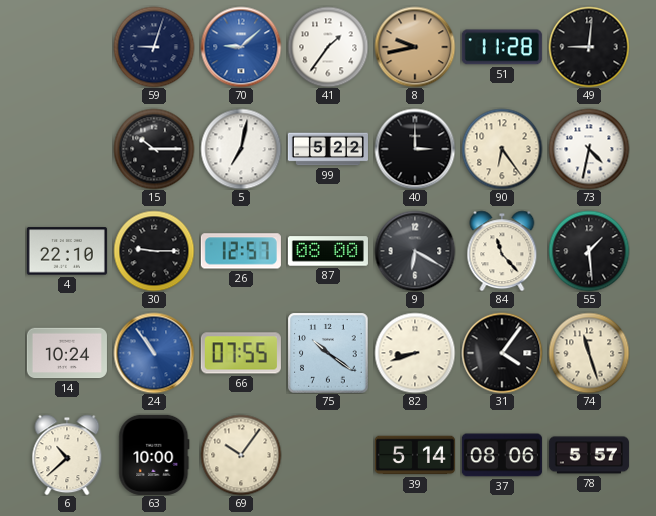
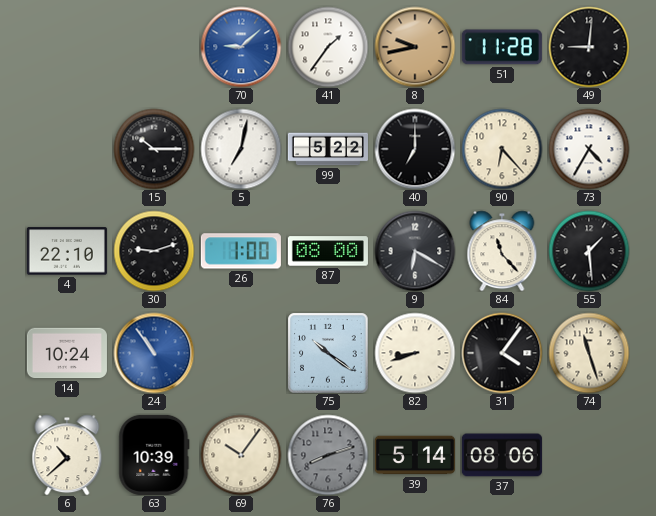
59: 9:03 -> none
40: 3:00 -> 7:00
90: 6:24 -> 6:23
73: 4:32 -> 4:35
30: 9:15 -> 9:12
26: 12:57 -> 1:00
66: 07:55 -> none
63: 10:00 -> 10:39
76: none -> 8:12
78: 5:57 -> none
